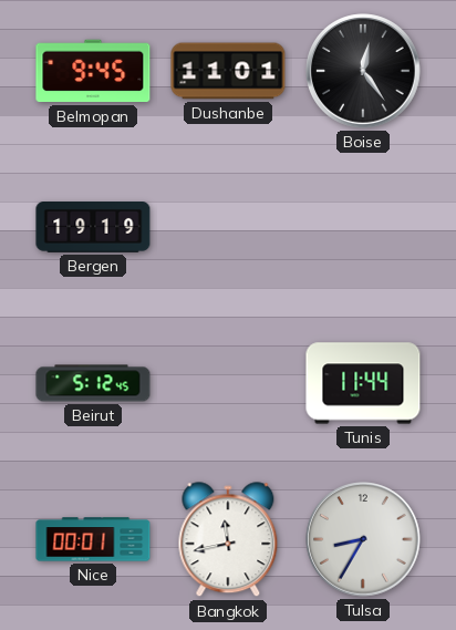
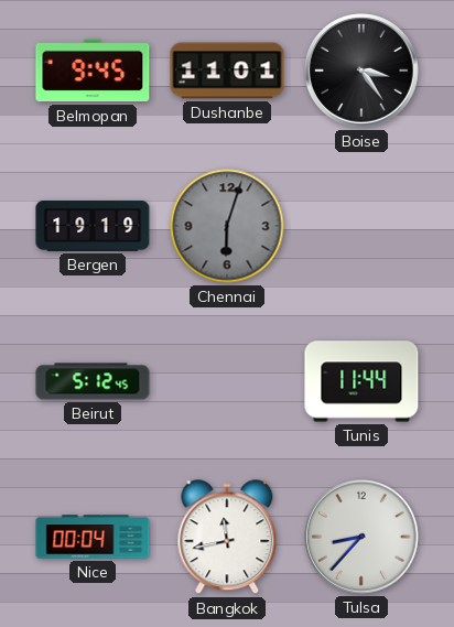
Boise: 12:24 -> 3:24
Chennai: none -> 6:03
Nice: 00:01 -> 00:04
Tulsa: 8:35 -> 8:37
